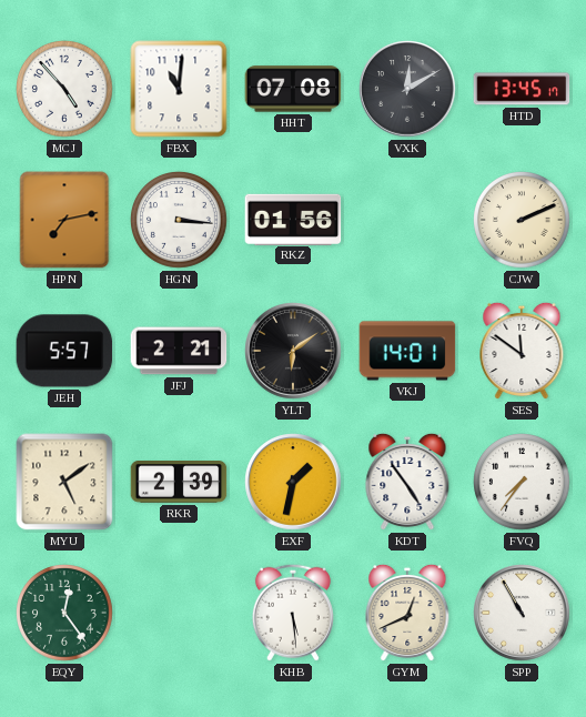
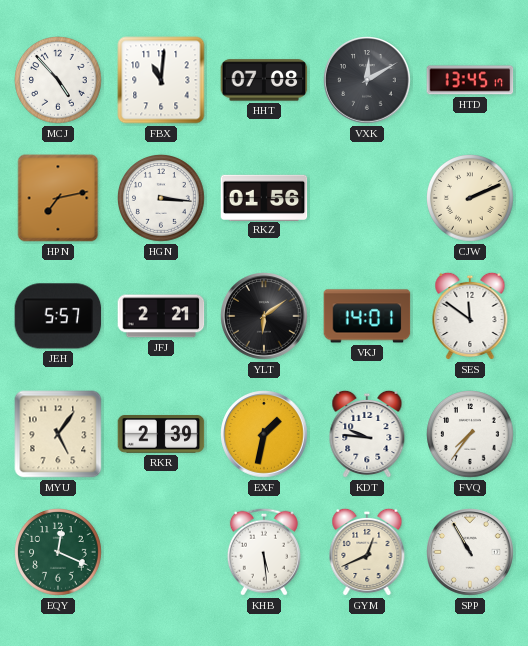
MYU: 5:09 -> 5:06
KDT: 4:54 -> 9:46
EQY: 12:24 -> 12:19
